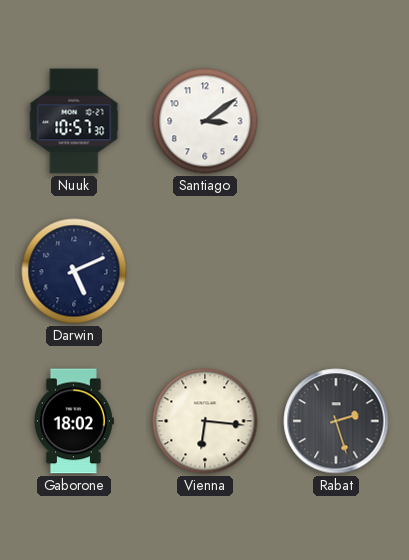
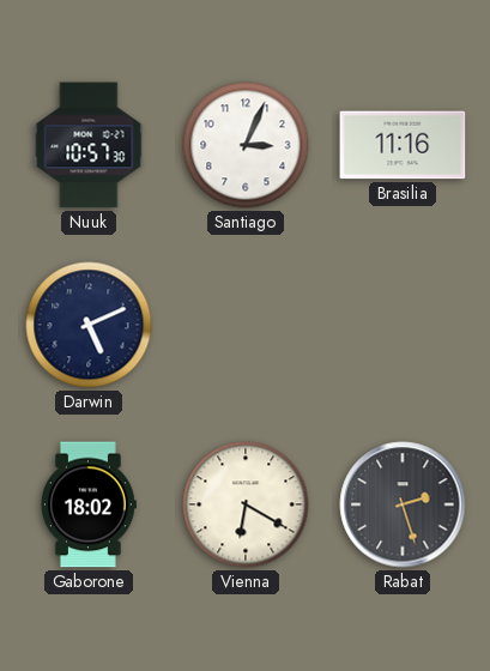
Santiago: 3:09 -> 3:04
Brasilia: none -> 11:16
Vienna: 6:16 -> 6:20
